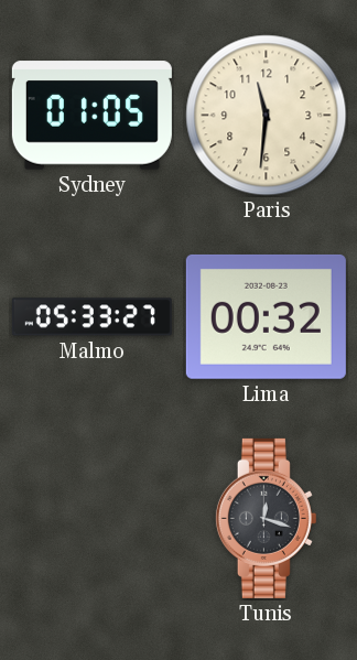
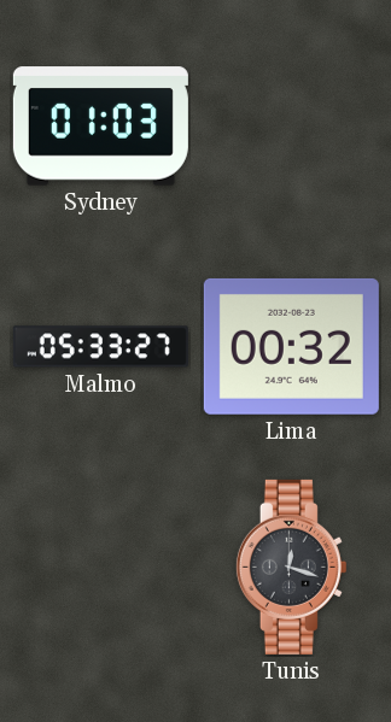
Sydney: 01:05 -> 01:03
Paris: 11:31 -> none
